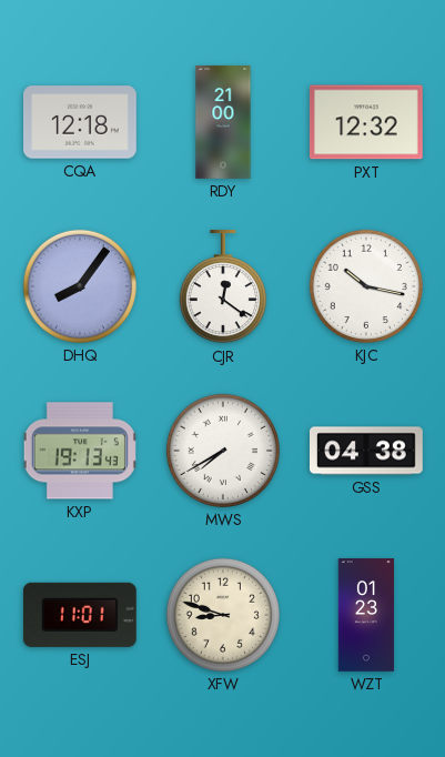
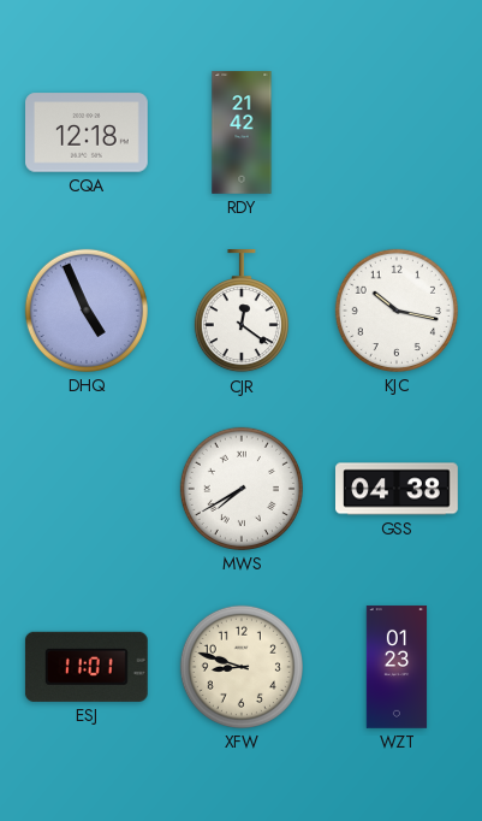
RDY: 21:00 -> 21:42
PXT: 12:32 -> none
DHQ: 8:06 -> 4:56
KXP: 19:13 -> none
